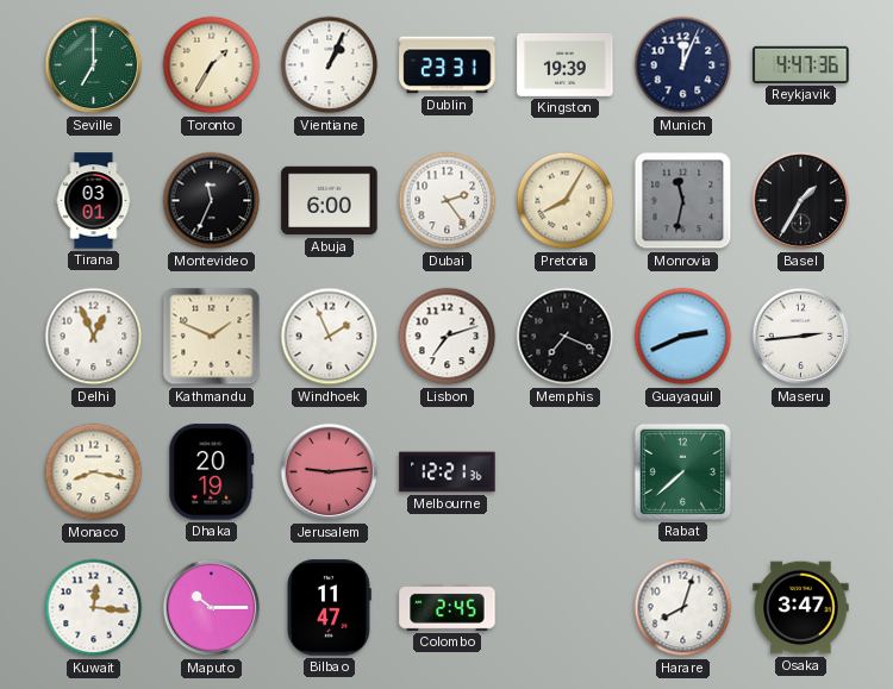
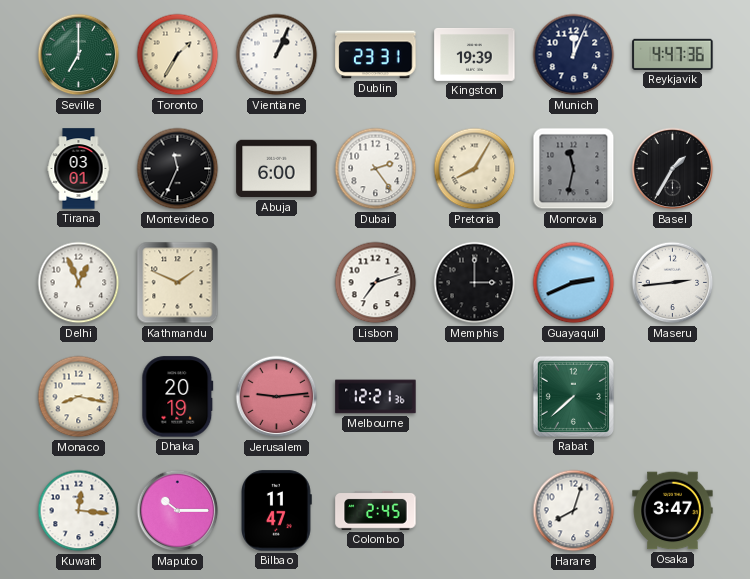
Windhoek: 1:56 -> none
Memphis: 7:19 -> 3:00
